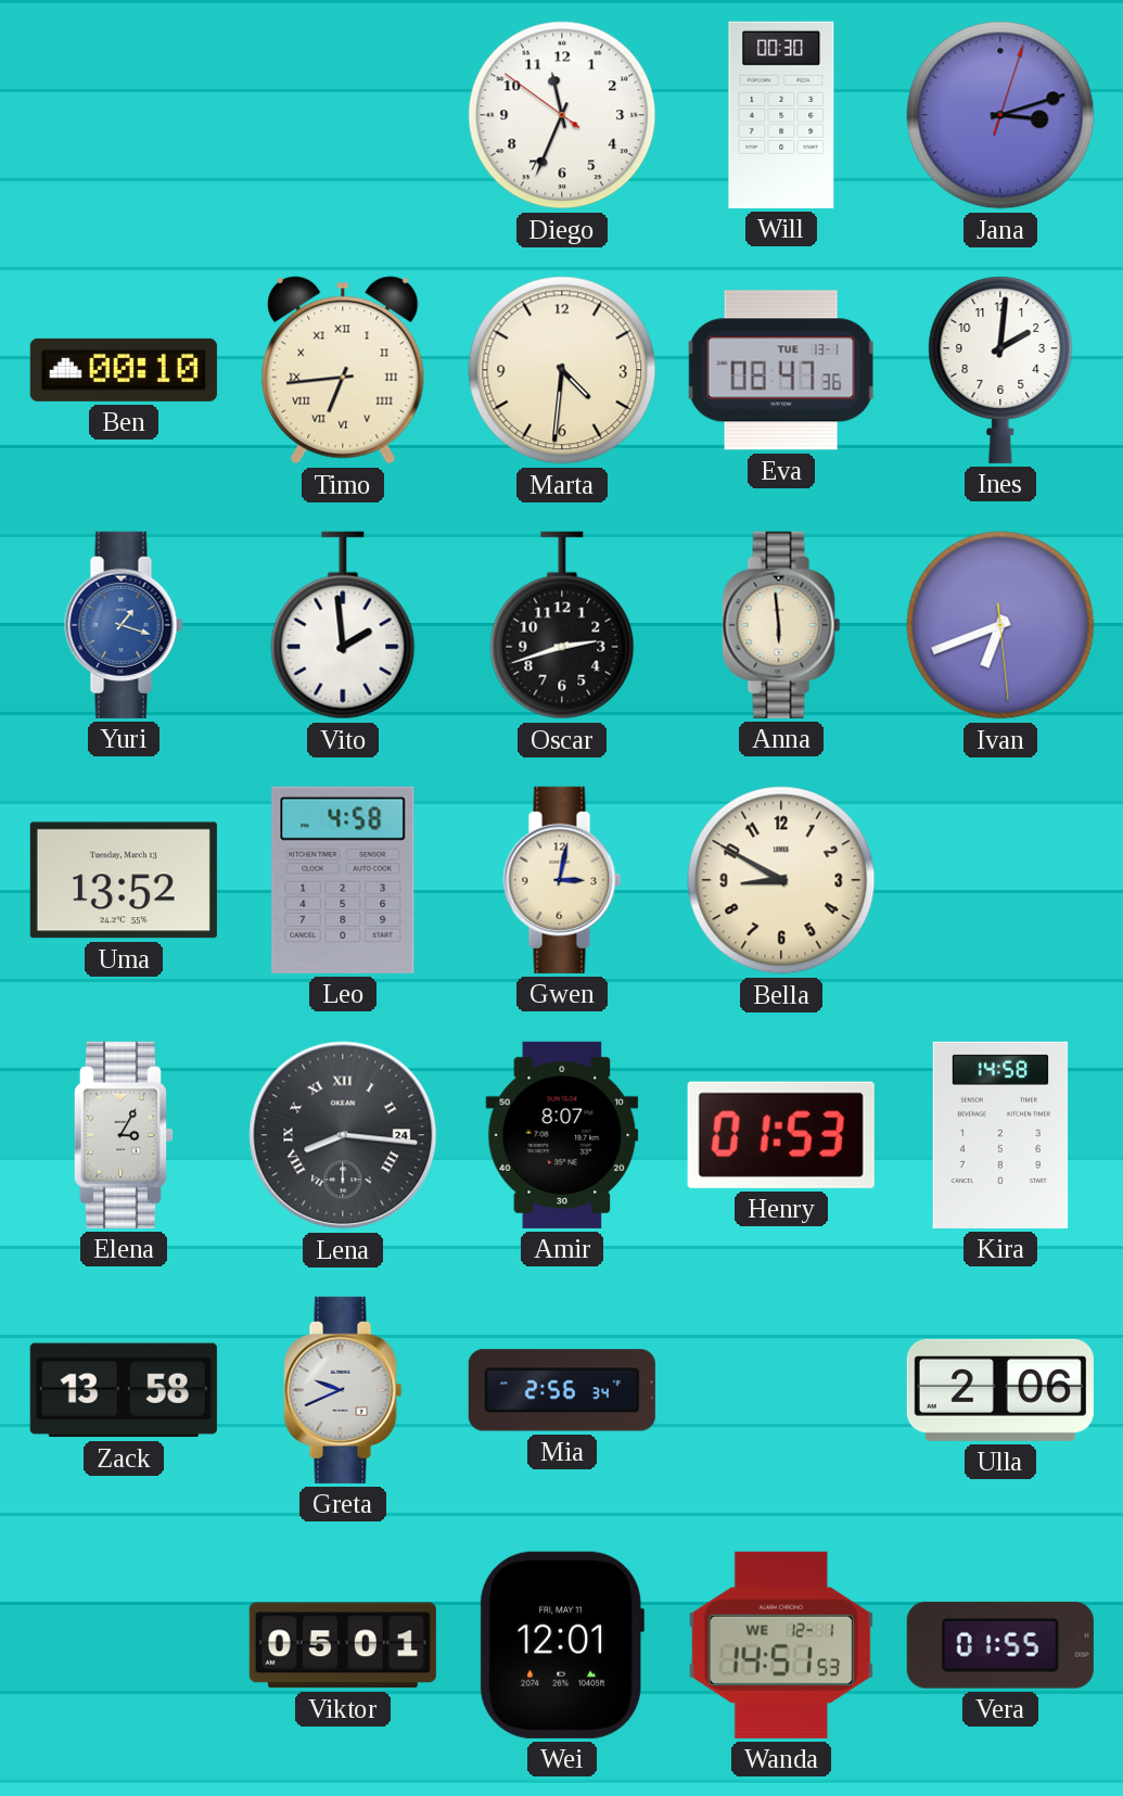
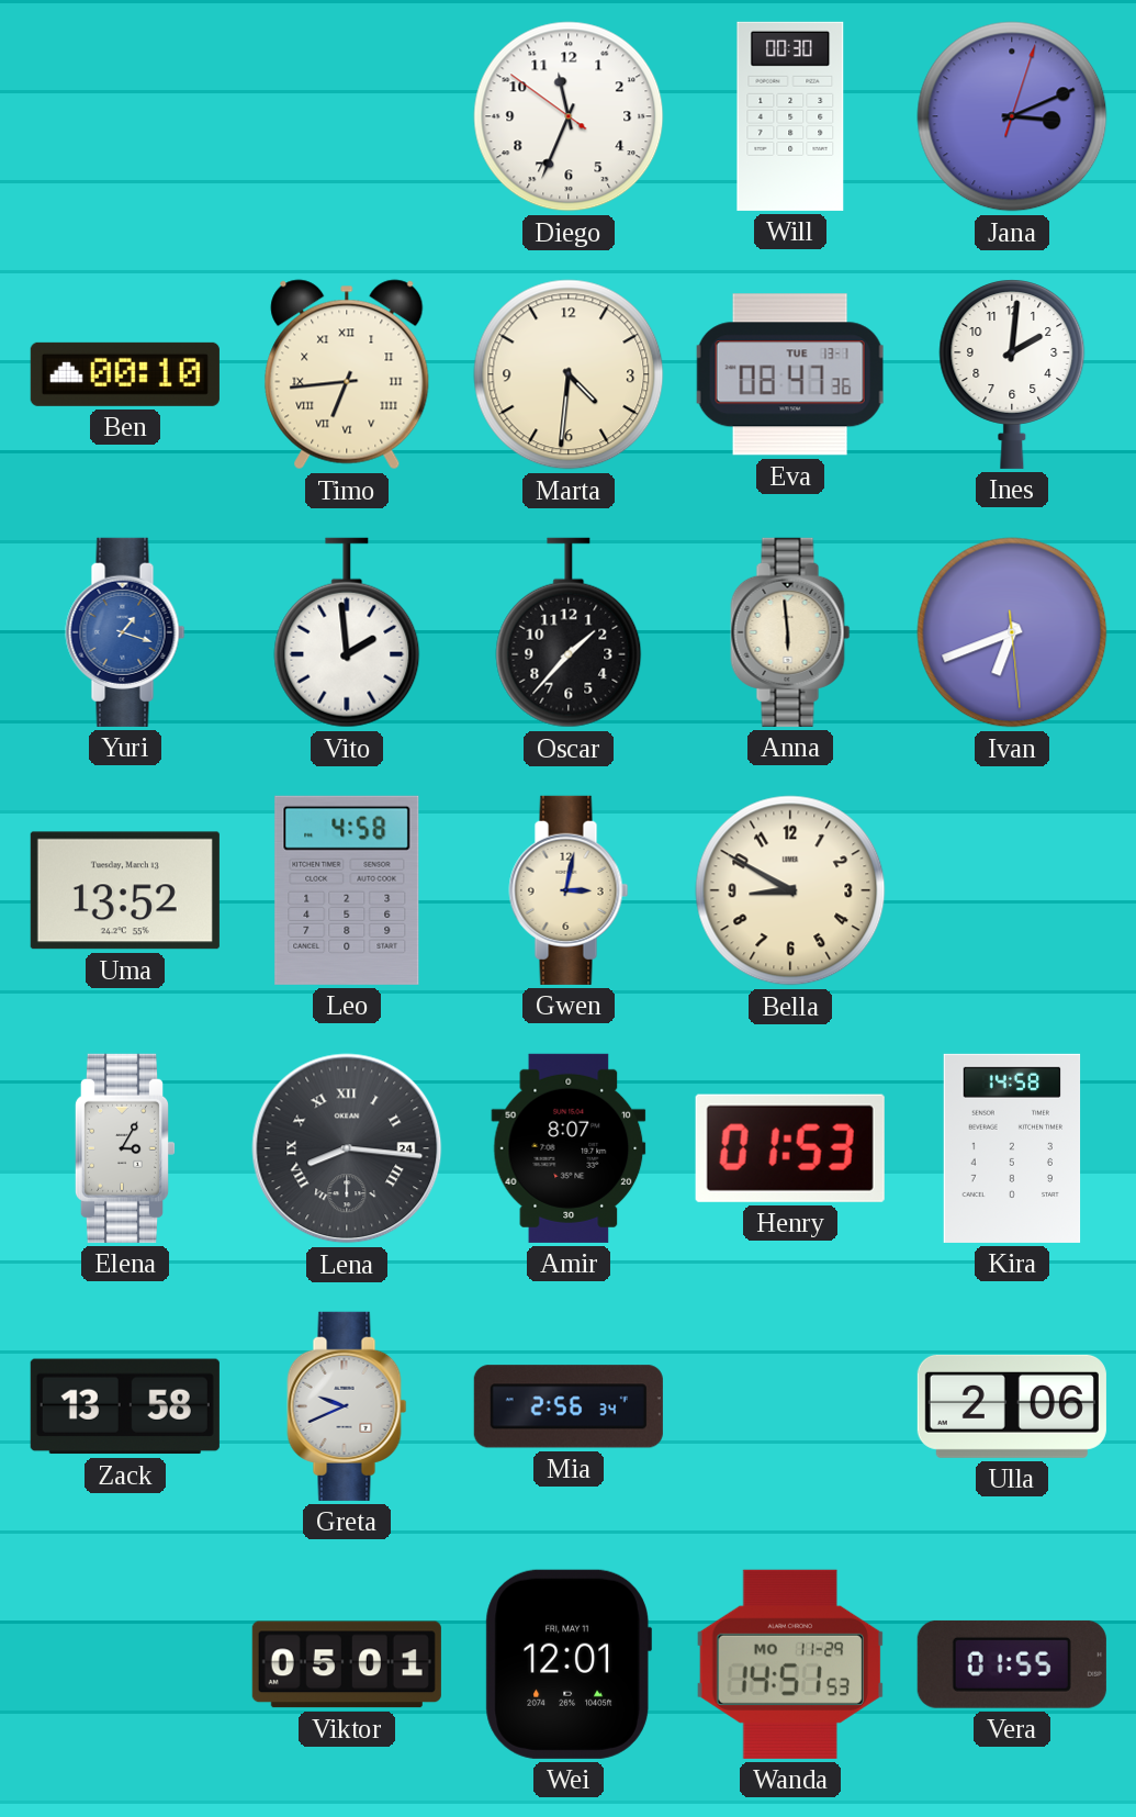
Jana: 3:12 -> 3:11
Oscar: 2:42 -> 1:37
Wanda date: WE 12-1 -> MO 11-29
